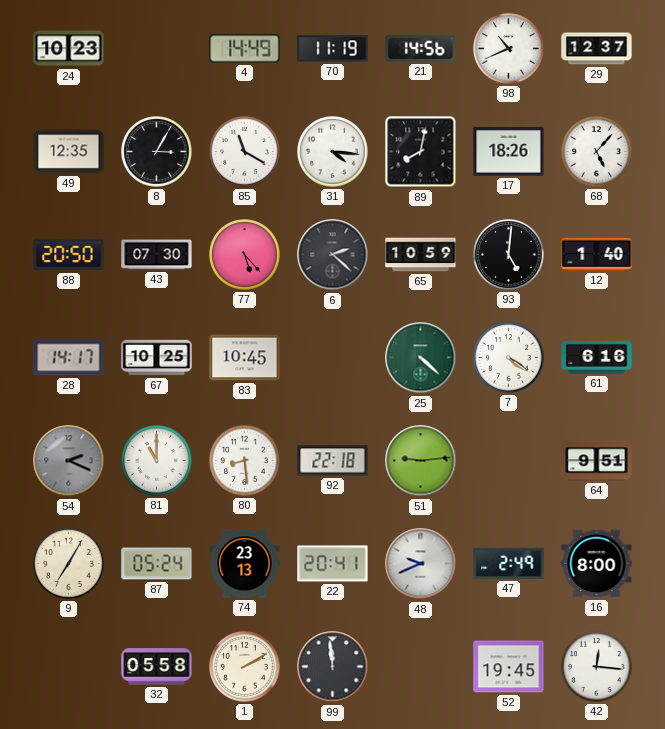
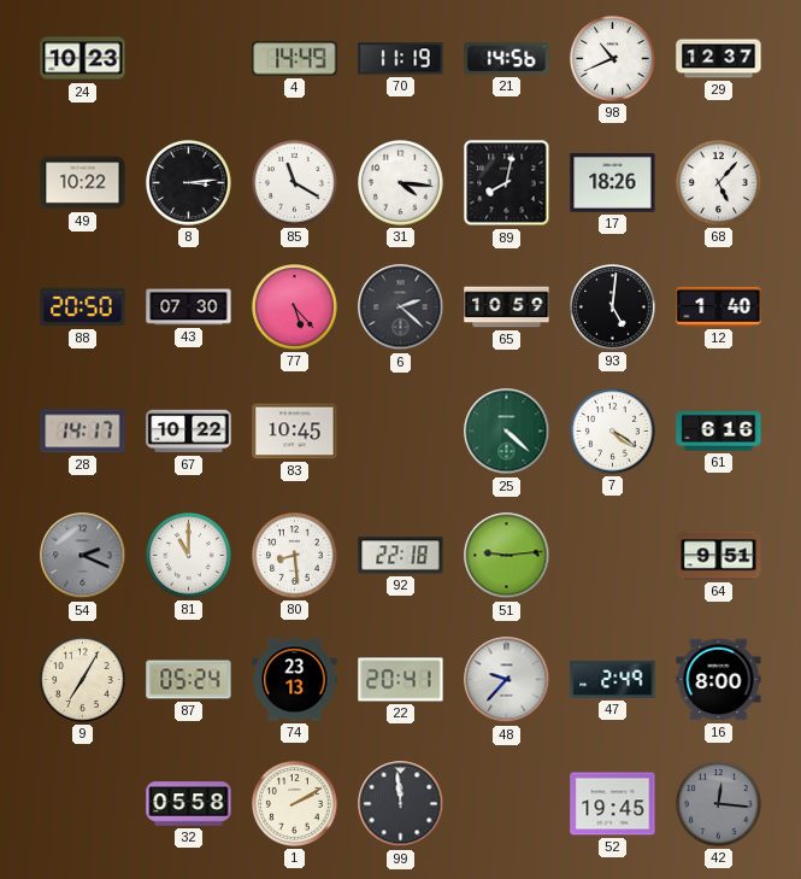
49: 12:35 -> 10:22
8: 3:05 -> 3:14
67: 10:25 -> 10:22
48: 9:41 -> 9:37
42 dial: white -> grey
